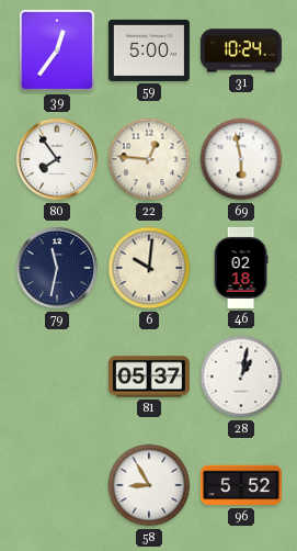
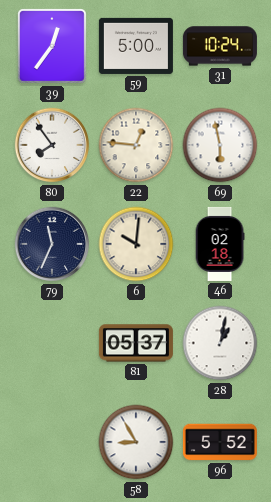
79: 11:32 -> 11:34
